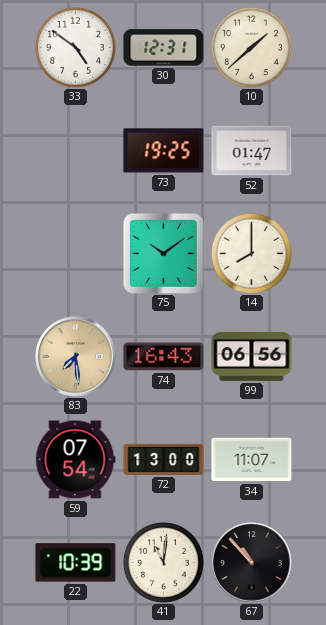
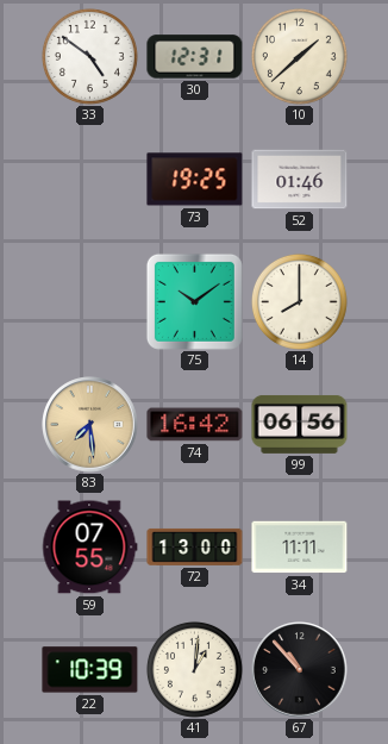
52: 01:47 -> 01:46
74: 16:43 -> 16:42
59: 07:54 -> 07:55
34: 11:07 -> 11:11
41: 11:01 -> 1:01
